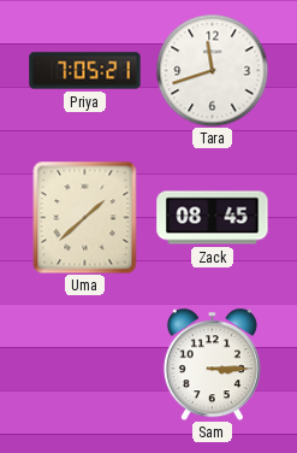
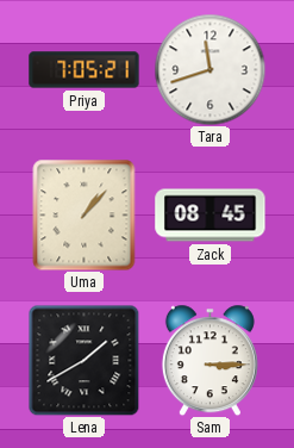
Uma: 1:38 -> 1:07
Lena: none -> 1:40
